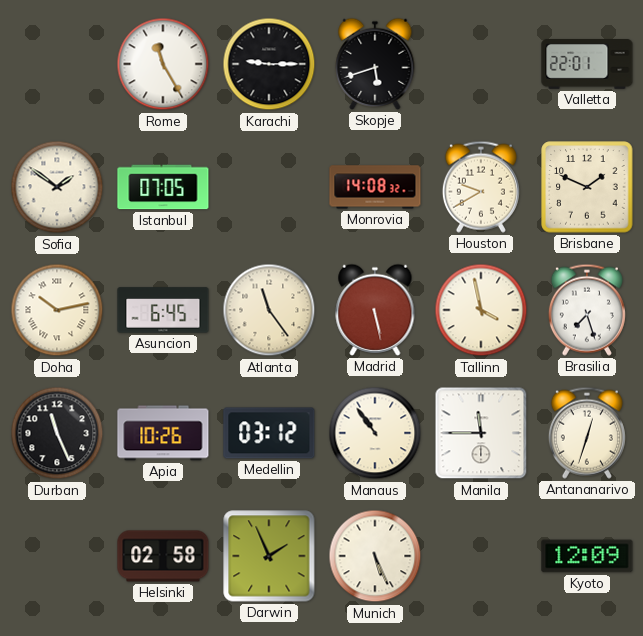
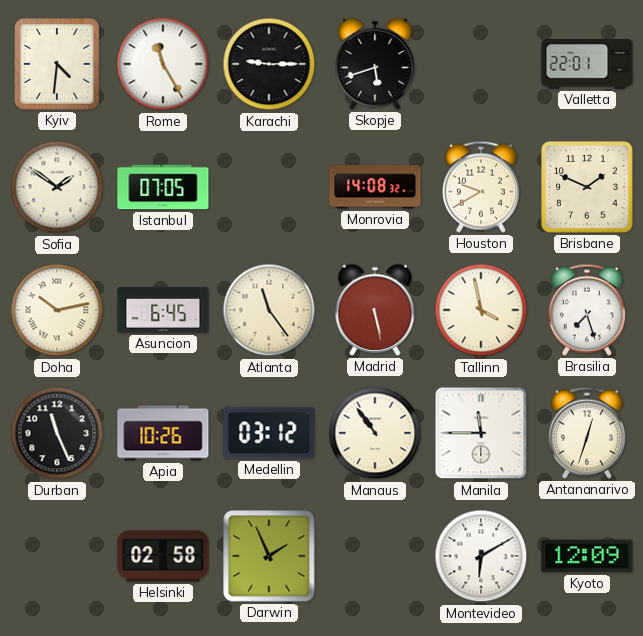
Kyiv: none -> 4:31
Munich: 5:26 -> none
Montevideo: none -> 6:10
